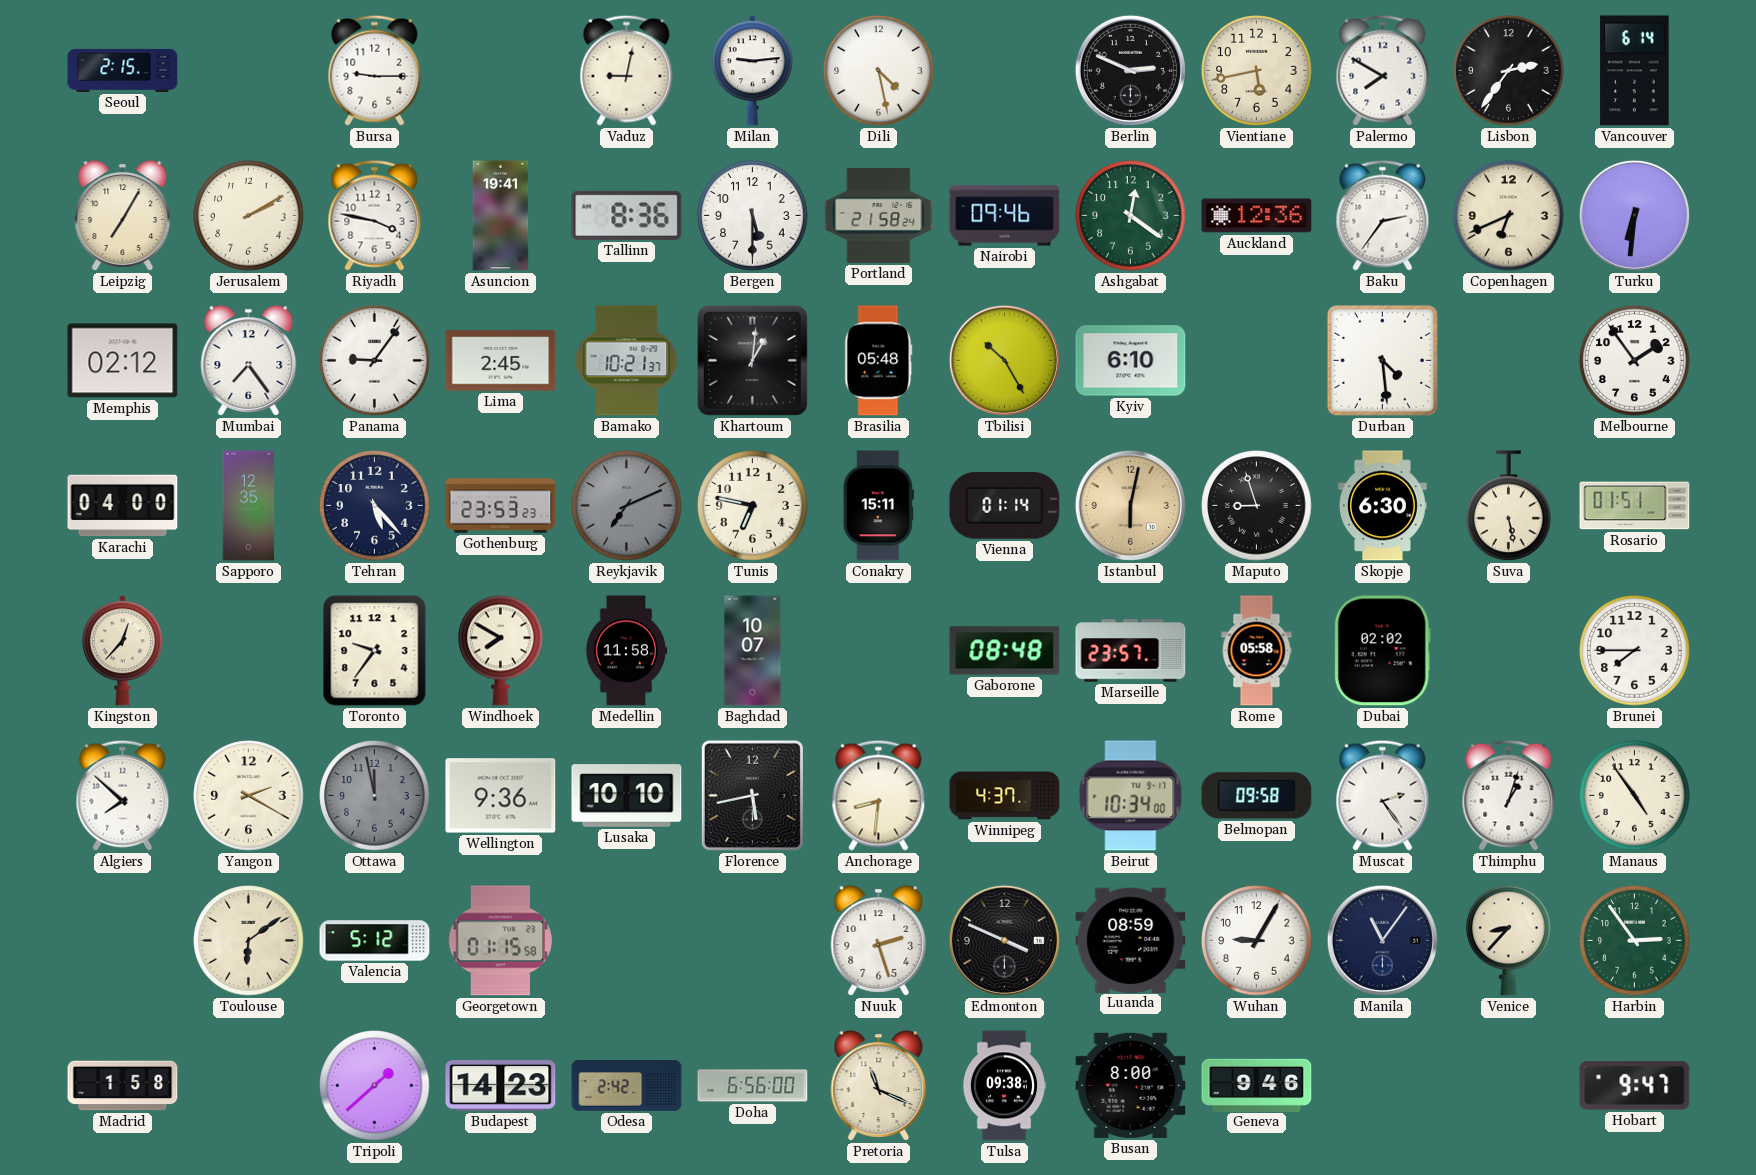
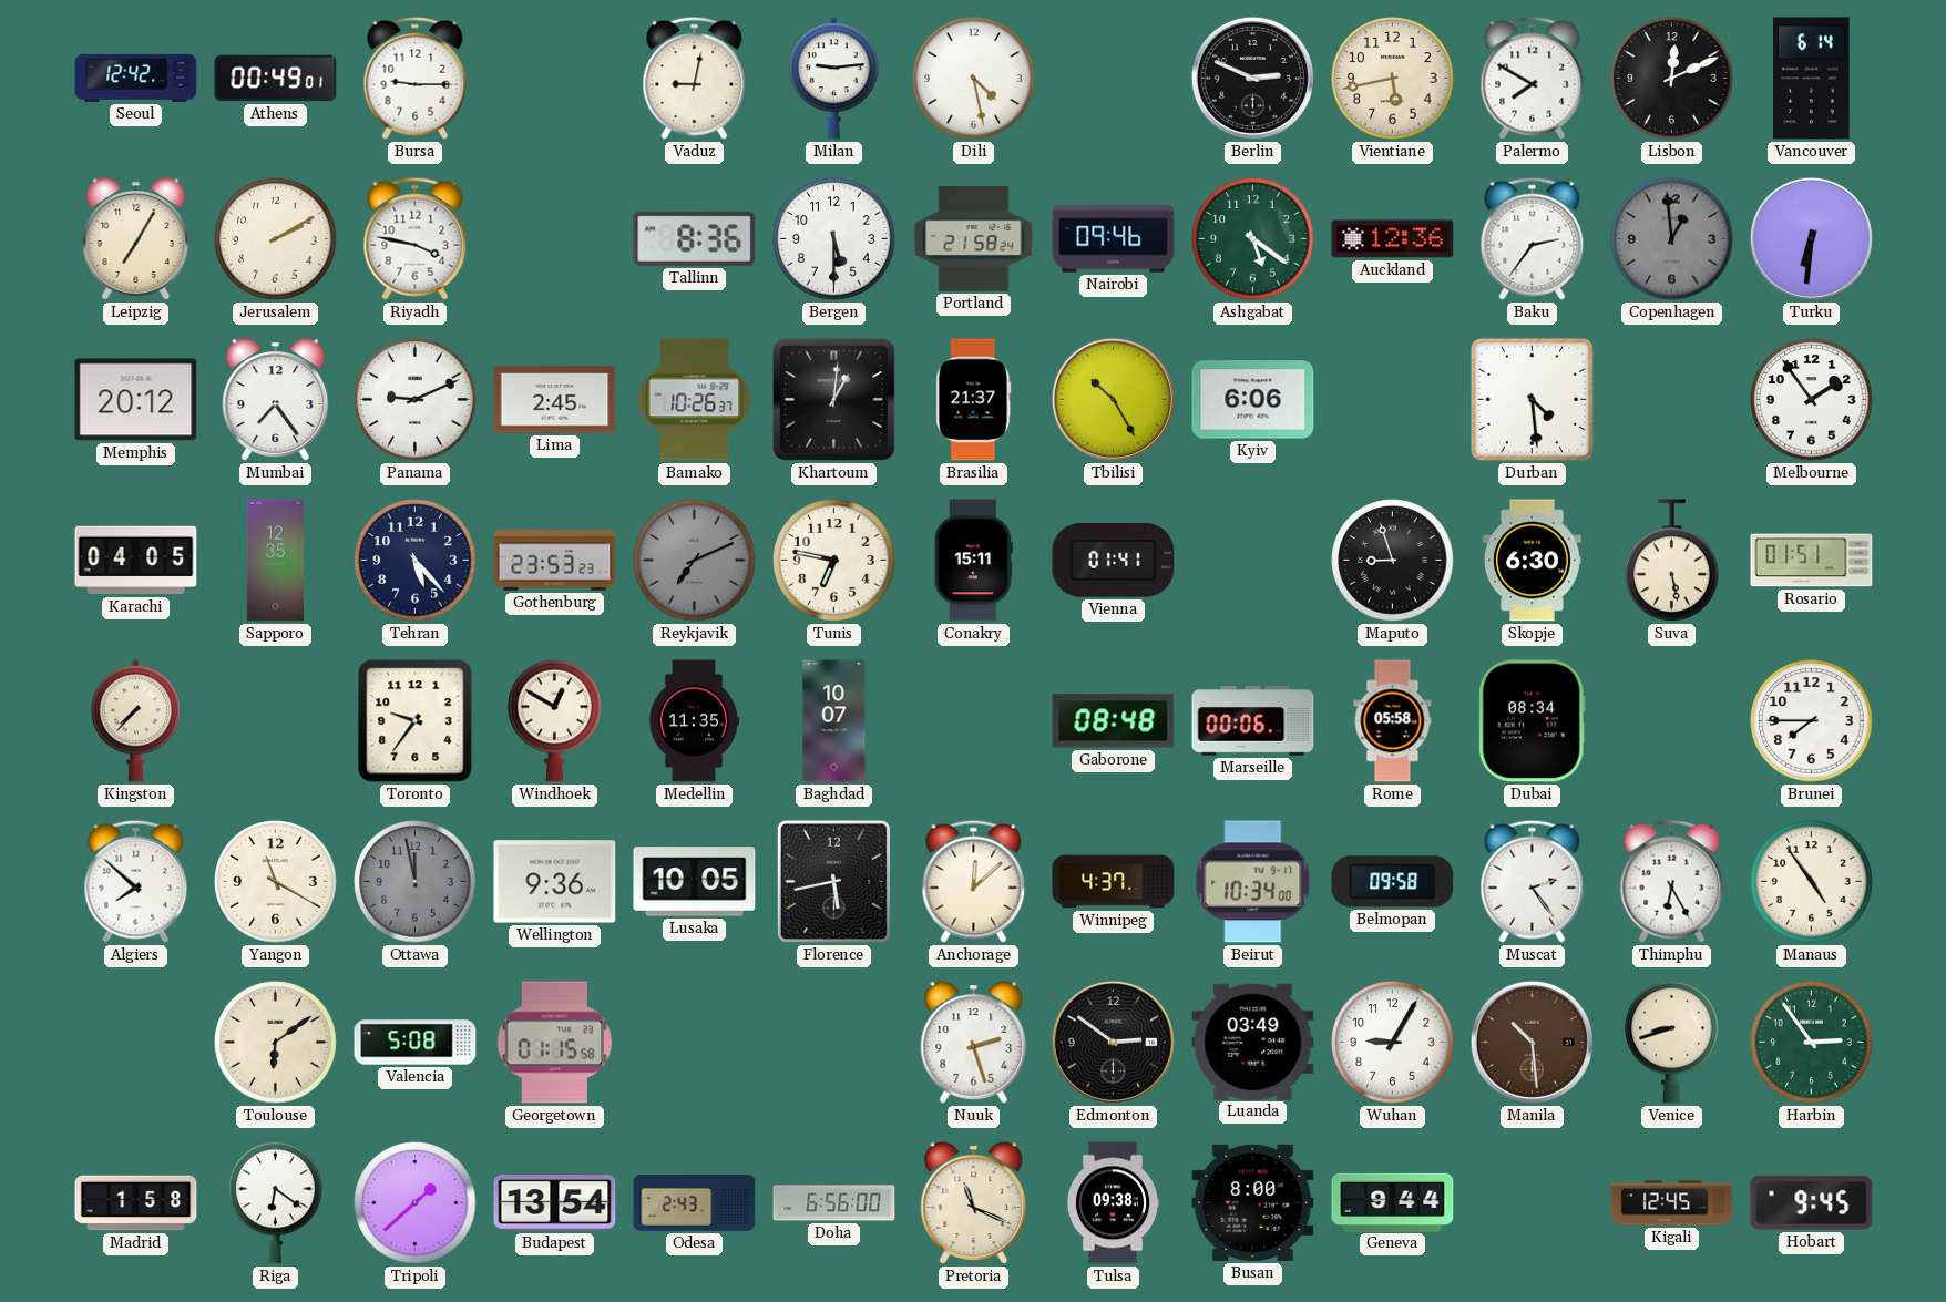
Seoul: 2:15 -> 12:42
Athens: none -> 00:49
Lisbon: 2:36 -> 12:11
Asuncion: 19:41 -> none
Ashgabat: 12:21 -> 5:21
Copenhagen: 6:41 -> 12:59
Copenhagen dial: cream -> grey
Memphis: 02:12 -> 20:12
Panama: 9:06 -> 9:11
Bamako: 10:21 -> 10:26
Brasilia: 05:48 -> 21:37
Kyiv: 6:10 -> 6:06
Karachi: 04:00 -> 04:05
Vienna: 01:14 -> 01:41
Istanbul: 6:02 -> none
Kingston: 12:37 -> 7:37
Windhoek: 7:50 -> 12:50
Medellin: 11:58 -> 11:35
Marseille: 23:57 -> 00:06
Dubai: 02:02 -> 08:34
Yangon: 2:20 -> 11:20
Lusaka: 10:10 -> 10:05
Anchorage: 8:31 -> 12:08
Thimphu: 1:03 -> 6:25
Valencia: 5:12 -> 5:08
Edmonton: 3:49 -> 2:51
Luanda: 08:59 -> 03:49
Manila: 11:06 -> 10:29
Manila dial: navy -> brown
Venice: 8:37 -> 8:42
Riga: none -> 6:21
Budapest: 14:23 -> 13:54
Odesa: 2:42 -> 2:43
Geneva: 9:46 -> 9:44
Kigali: none -> 12:45
Hobart: 9:47 -> 9:45
